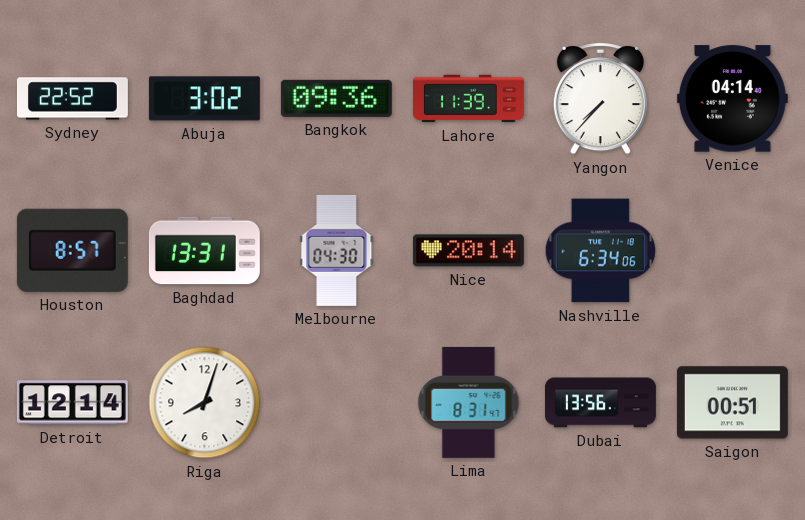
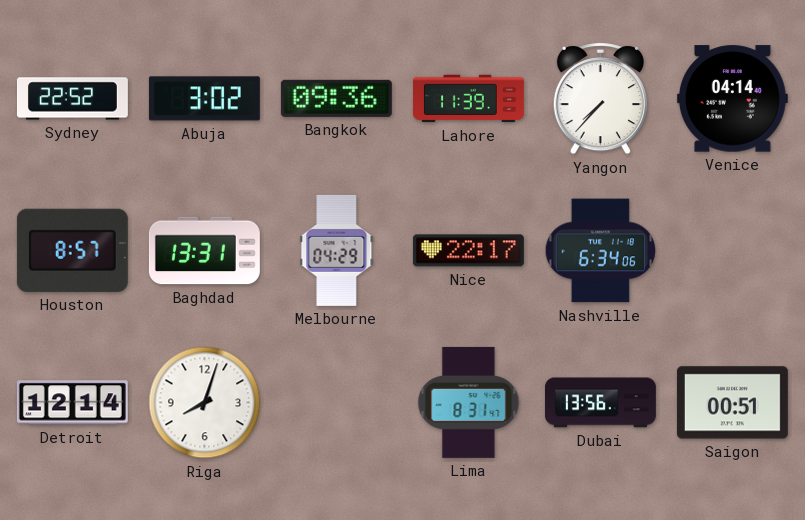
Melbourne: 04:30 -> 04:29
Nice: 20:14 -> 22:17
